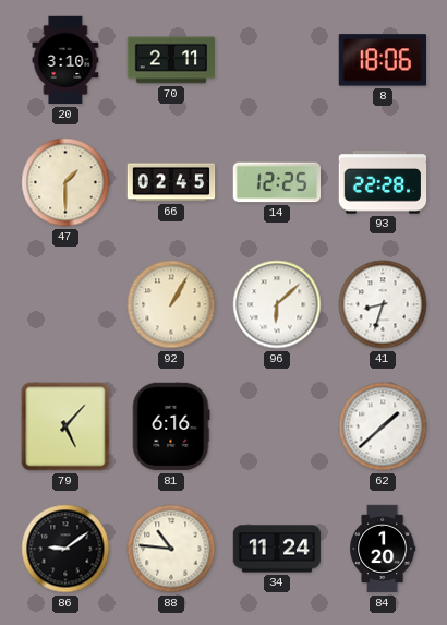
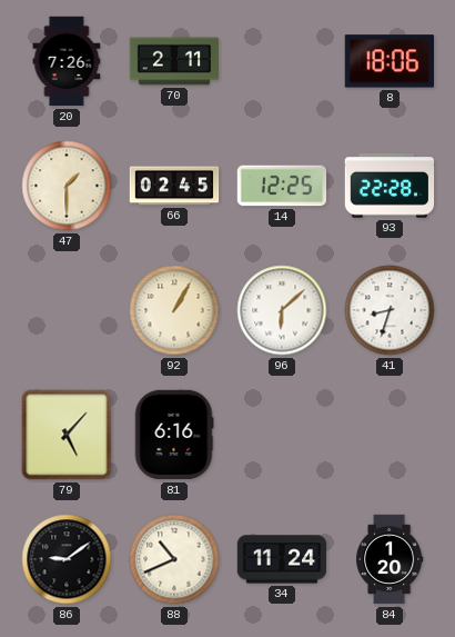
20: 3:10 -> 7:26
62: 1:38 -> none
88: 10:46 -> 10:41
